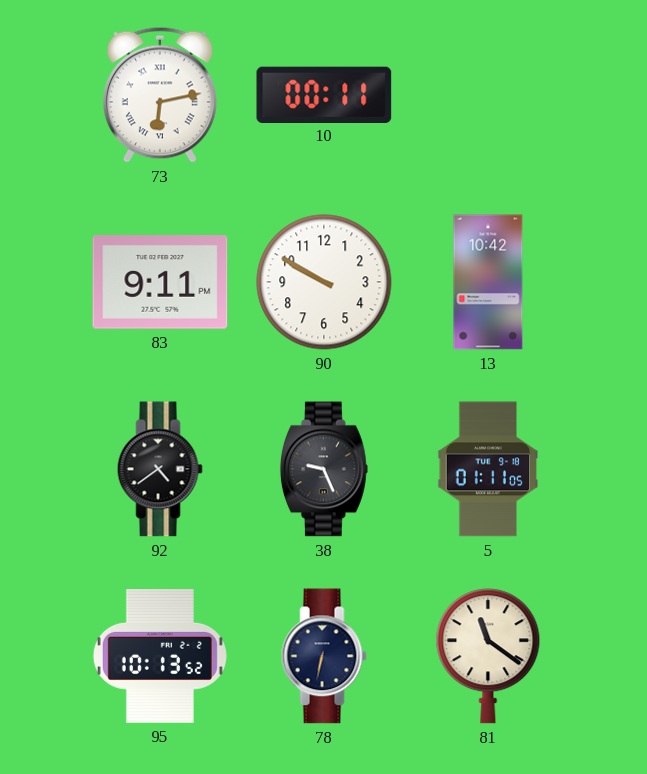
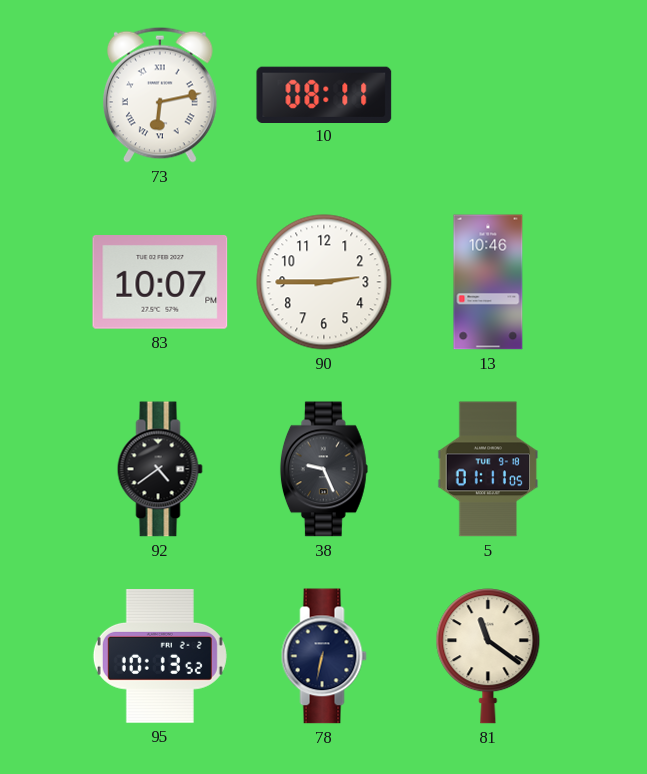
10: 00:11 -> 08:11
83: 9:11 -> 10:07
90: 9:50 -> 2:45
13: 10:42 -> 10:46
